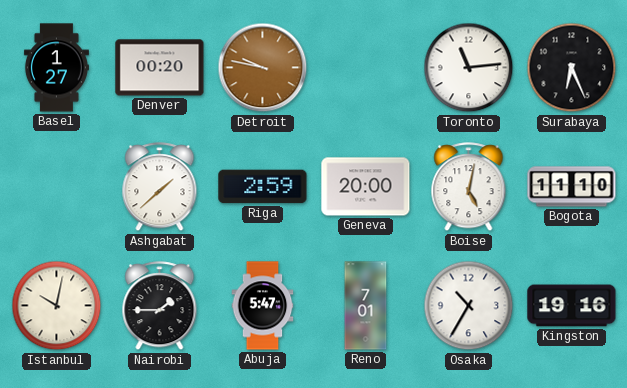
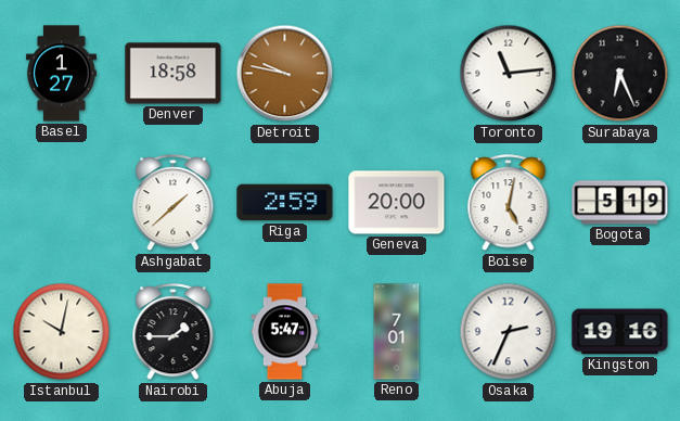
Denver: 00:20 -> 18:58
Bogota: 11:10 -> 5:19
Osaka: 10:35 -> 2:34
